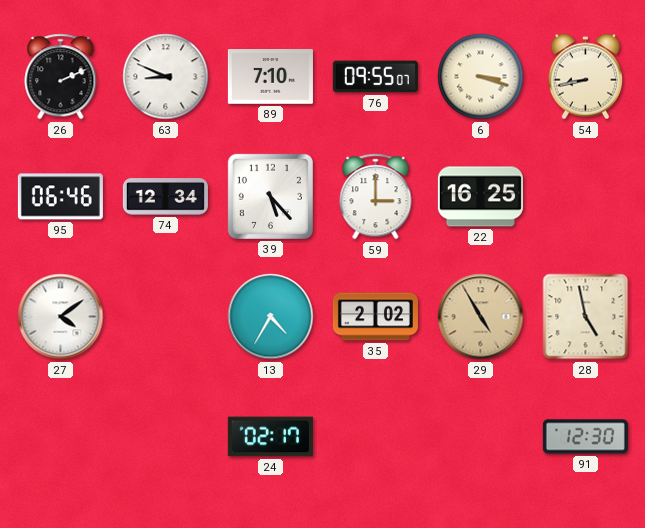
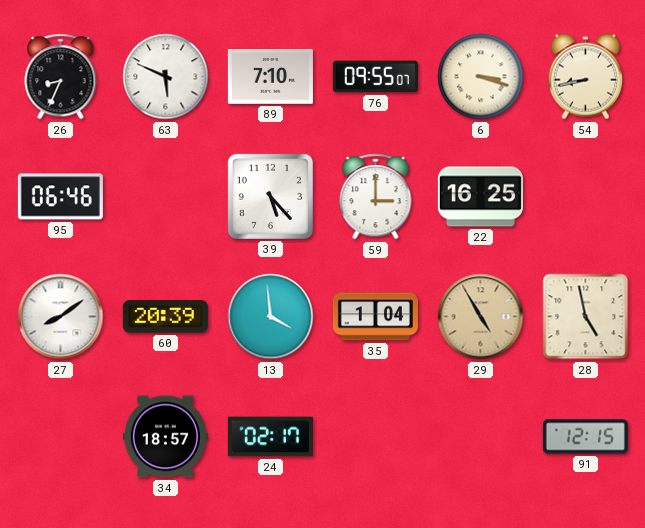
26: 2:11 -> 8:34
63: 8:49 -> 5:49
74: 12:34 -> none
27: 4:09 -> 8:09
60: none -> 20:39
13: 4:35 -> 3:59
35: 2:02 -> 1:04
34: none -> 18:57
91: 12:30 -> 12:15
